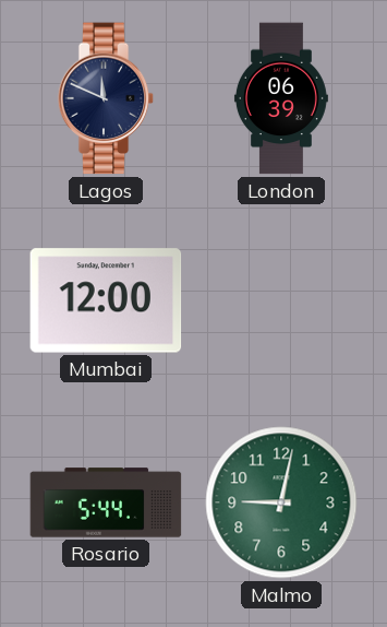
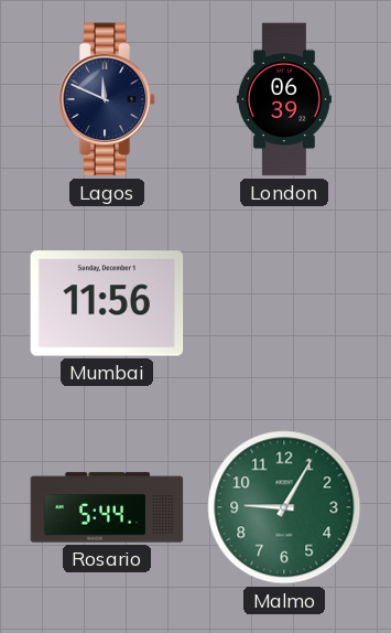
Mumbai: 12:00 -> 11:56
Malmo: 9:02 -> 9:05
